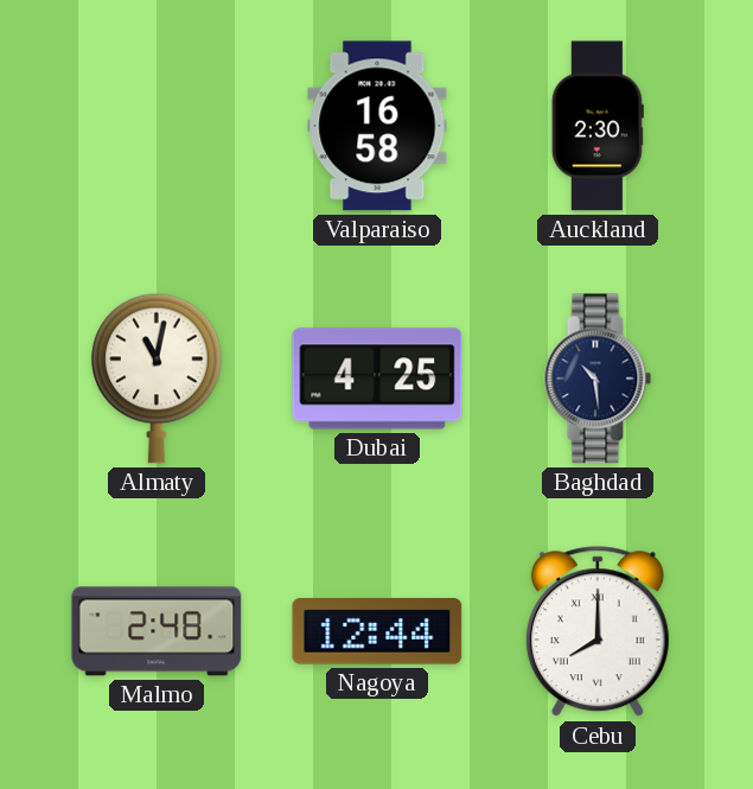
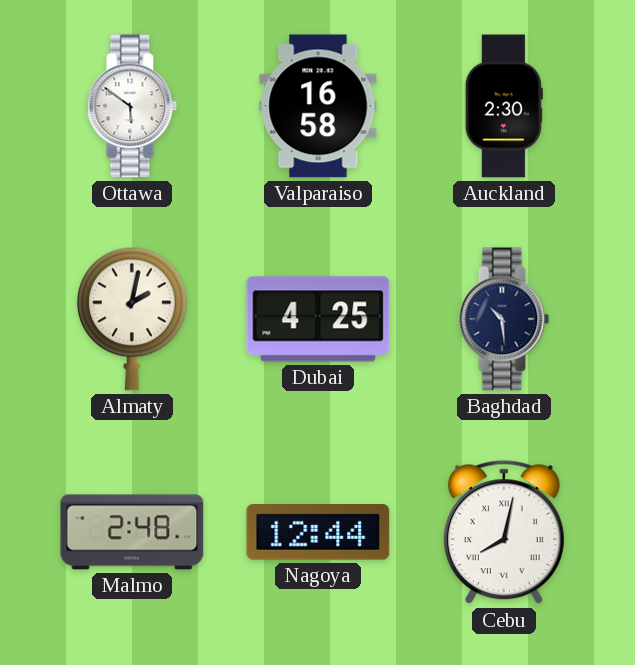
Ottawa: none -> 5:51
Almaty: 11:02 -> 2:02
Cebu: 8:00 -> 8:02
